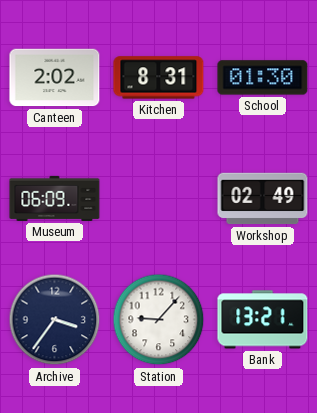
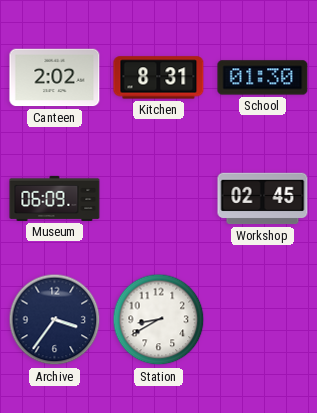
Workshop: 02:49 -> 02:45
Station: 9:07 -> 8:40
Bank: 13:21 -> none
